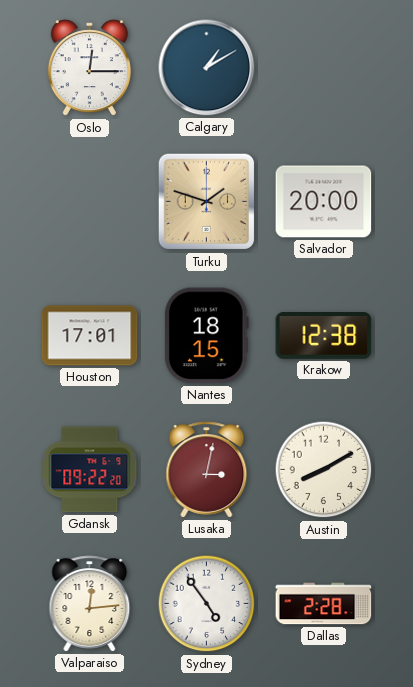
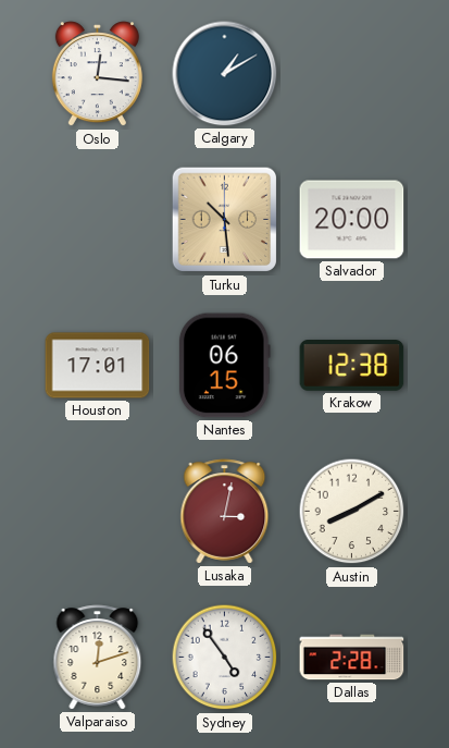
Oslo: 12:15 -> 12:16
Turku: 1:48 -> 10:29
Nantes: 18:15 -> 06:15
Gdansk: 09:22 -> none
Valparaiso: 12:14 -> 12:12
